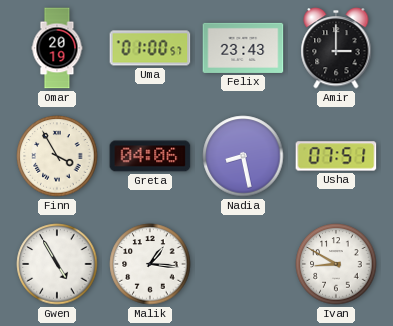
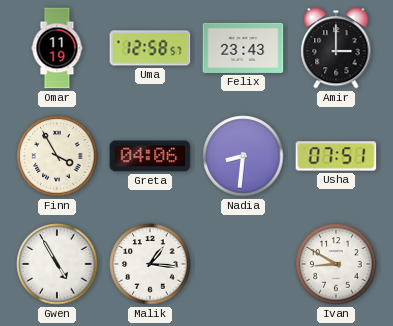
Omar: 20:19 -> 11:19
Uma: 01:00 -> 12:58
Nadia: 8:28 -> 8:31
